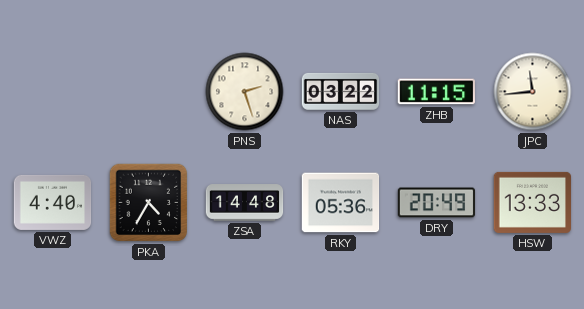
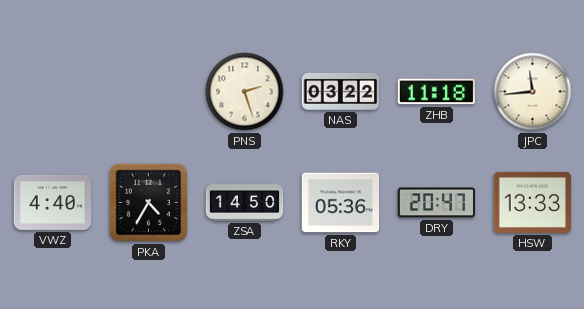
ZHB: 11:15 -> 11:18
ZSA: 14:48 -> 14:50
DRY: 20:49 -> 20:47
